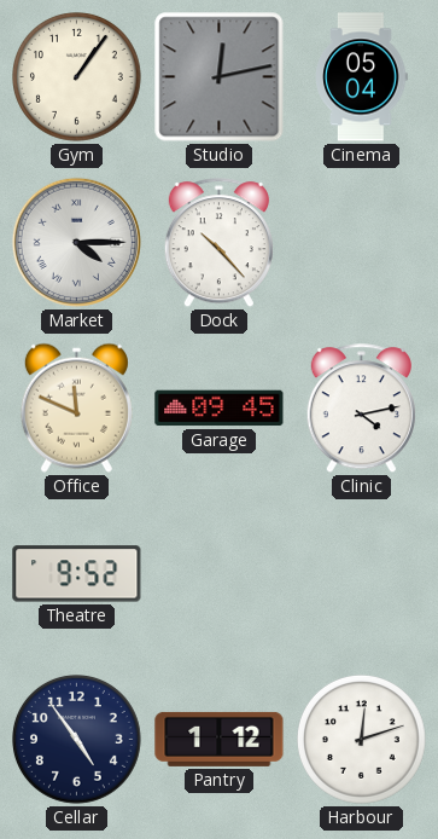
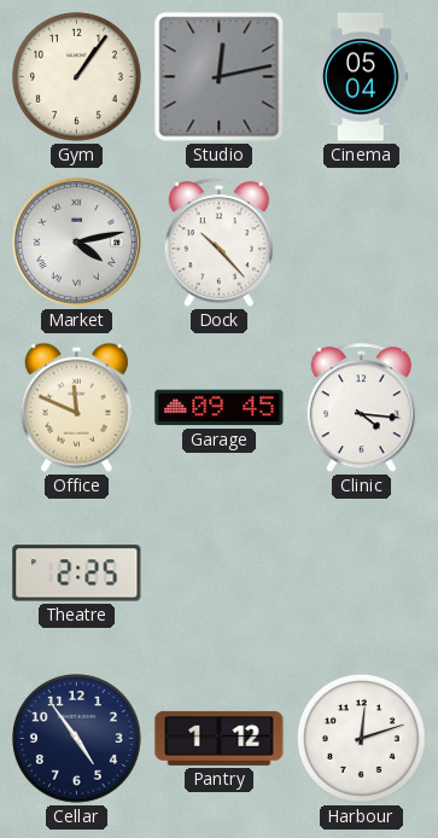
Market: 4:15 -> 4:13
Clinic: 4:13 -> 4:16
Theatre: 9:52 -> 2:25
